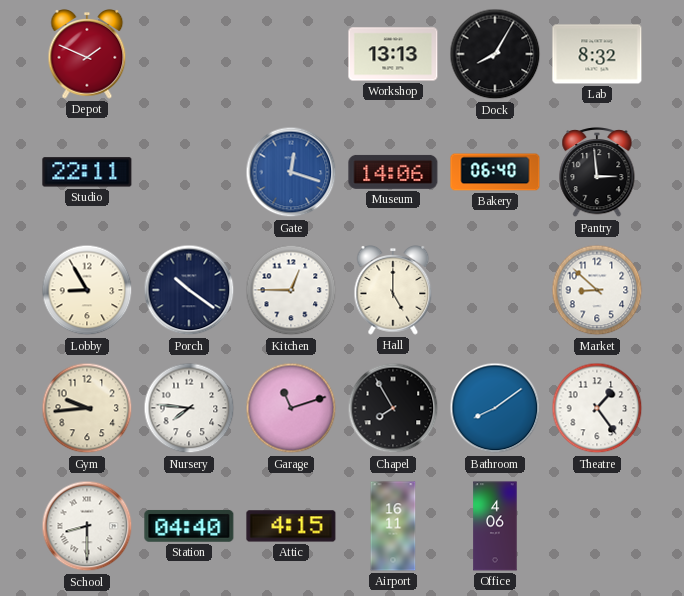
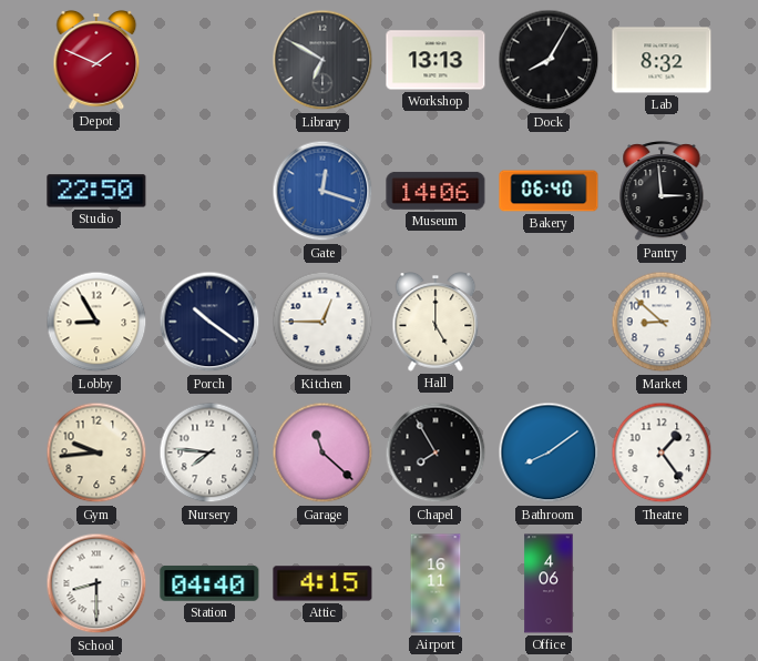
Library: none -> 6:50
Studio: 22:11 -> 22:50
Garage: 11:12 -> 11:22
